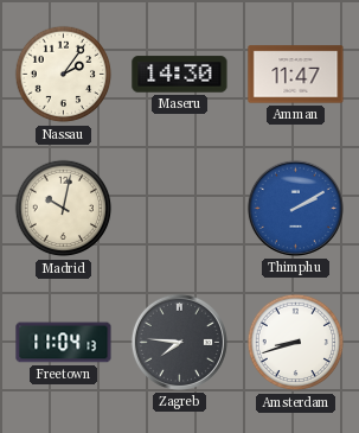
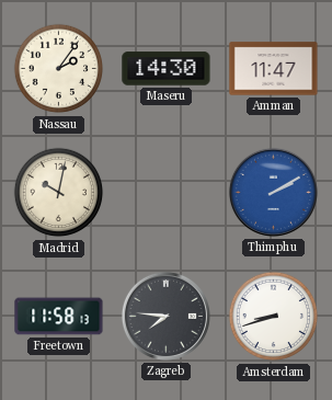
Freetown: 11:04 -> 11:58
